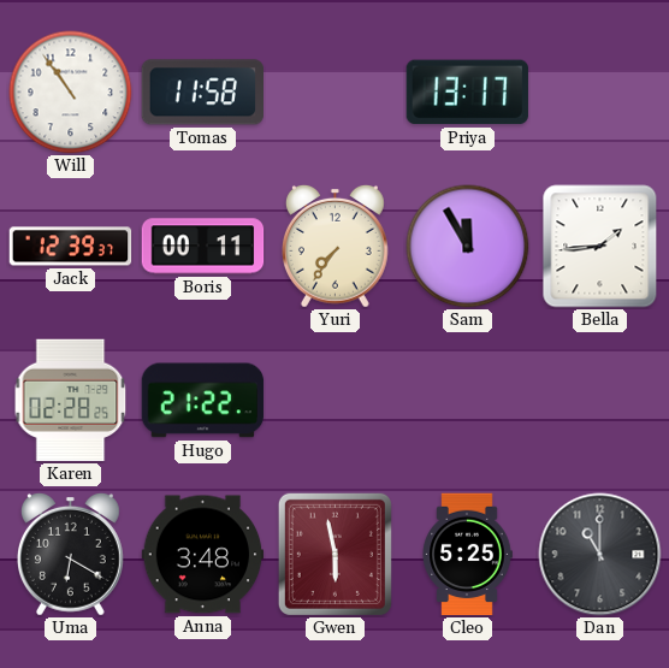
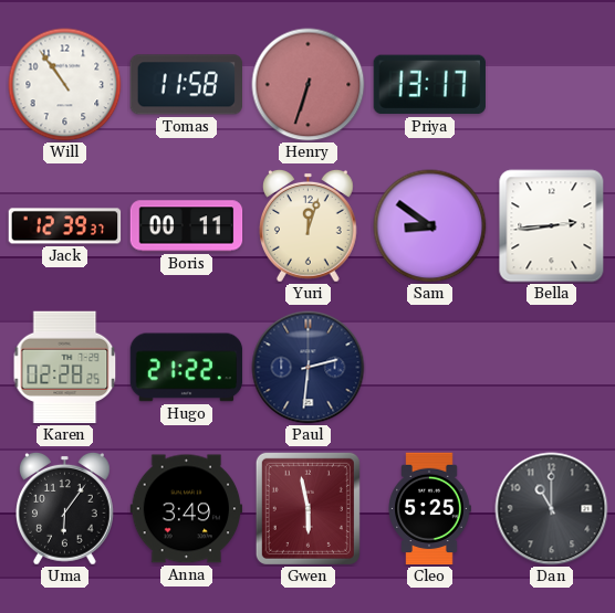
Henry: none -> 6:33
Yuri: 7:36 -> 12:03
Sam: 11:55 -> 8:51
Bella: 1:44 -> 2:44
Paul: none -> 2:31
Uma: 6:20 -> 6:06
Anna: 3:48 -> 3:49
